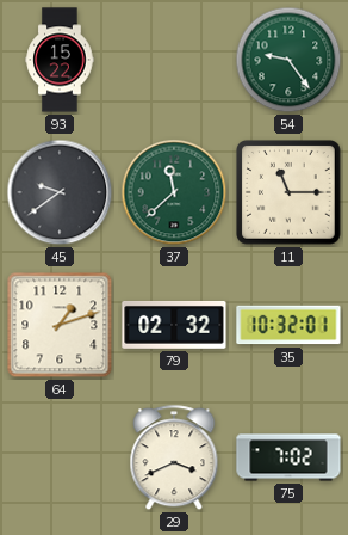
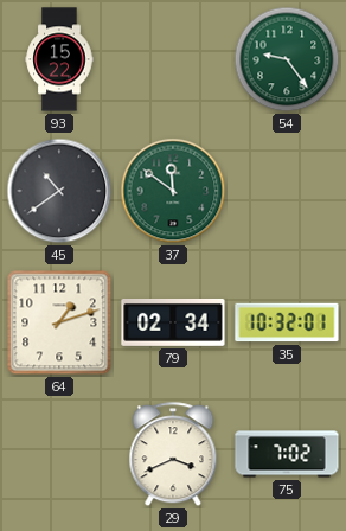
45: 9:39 -> 10:39
37: 11:38 -> 11:51
11: 11:15 -> none
79: 02:32 -> 02:34
